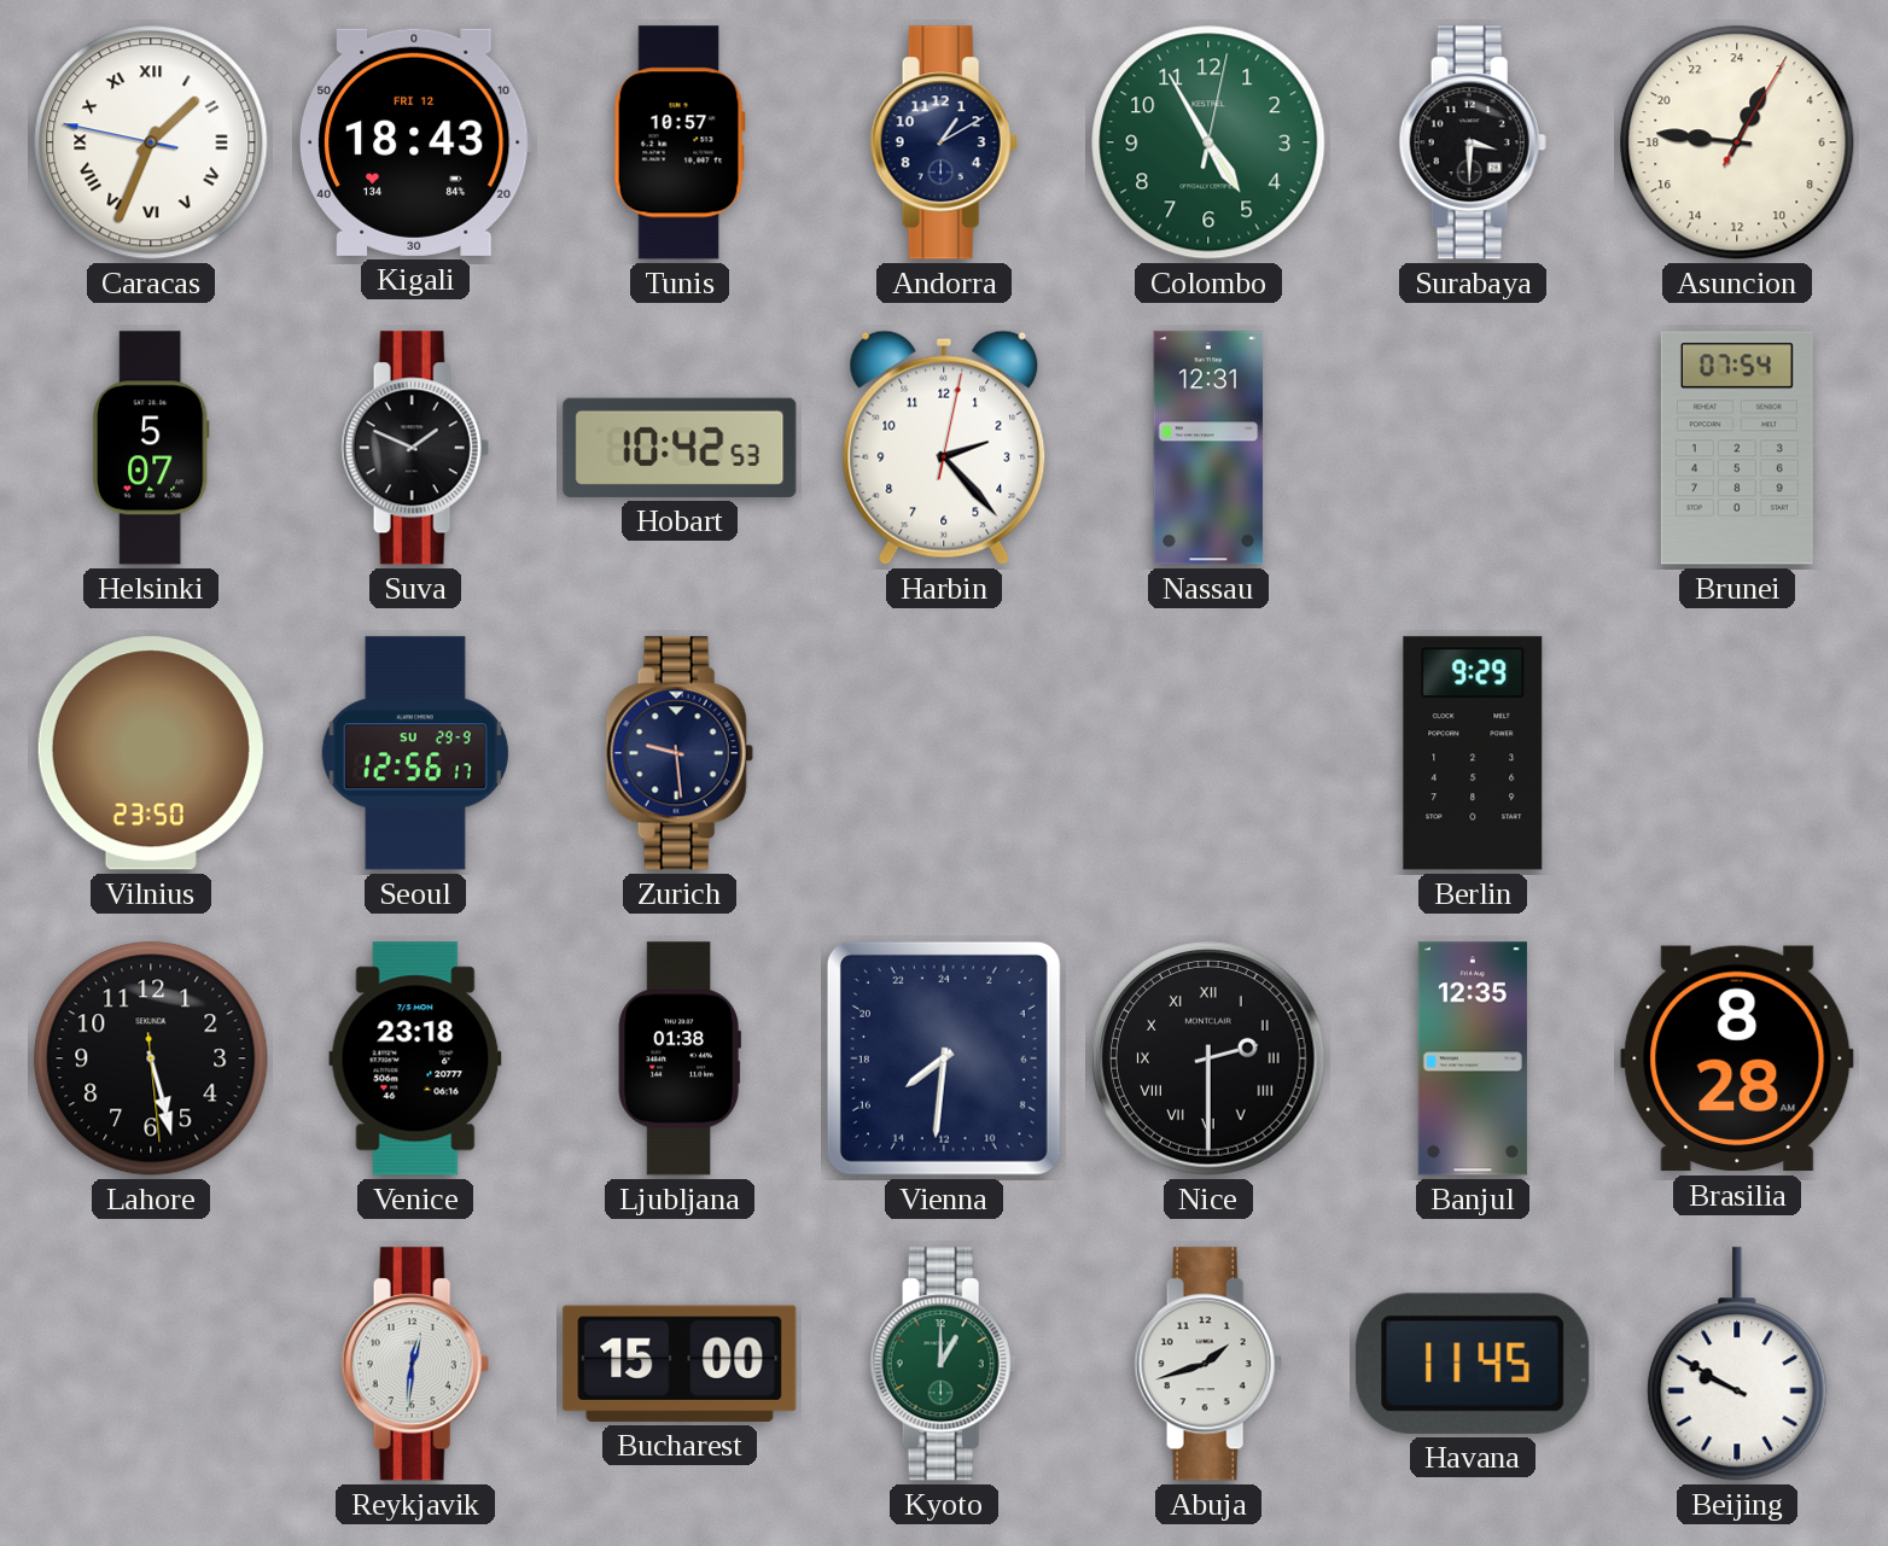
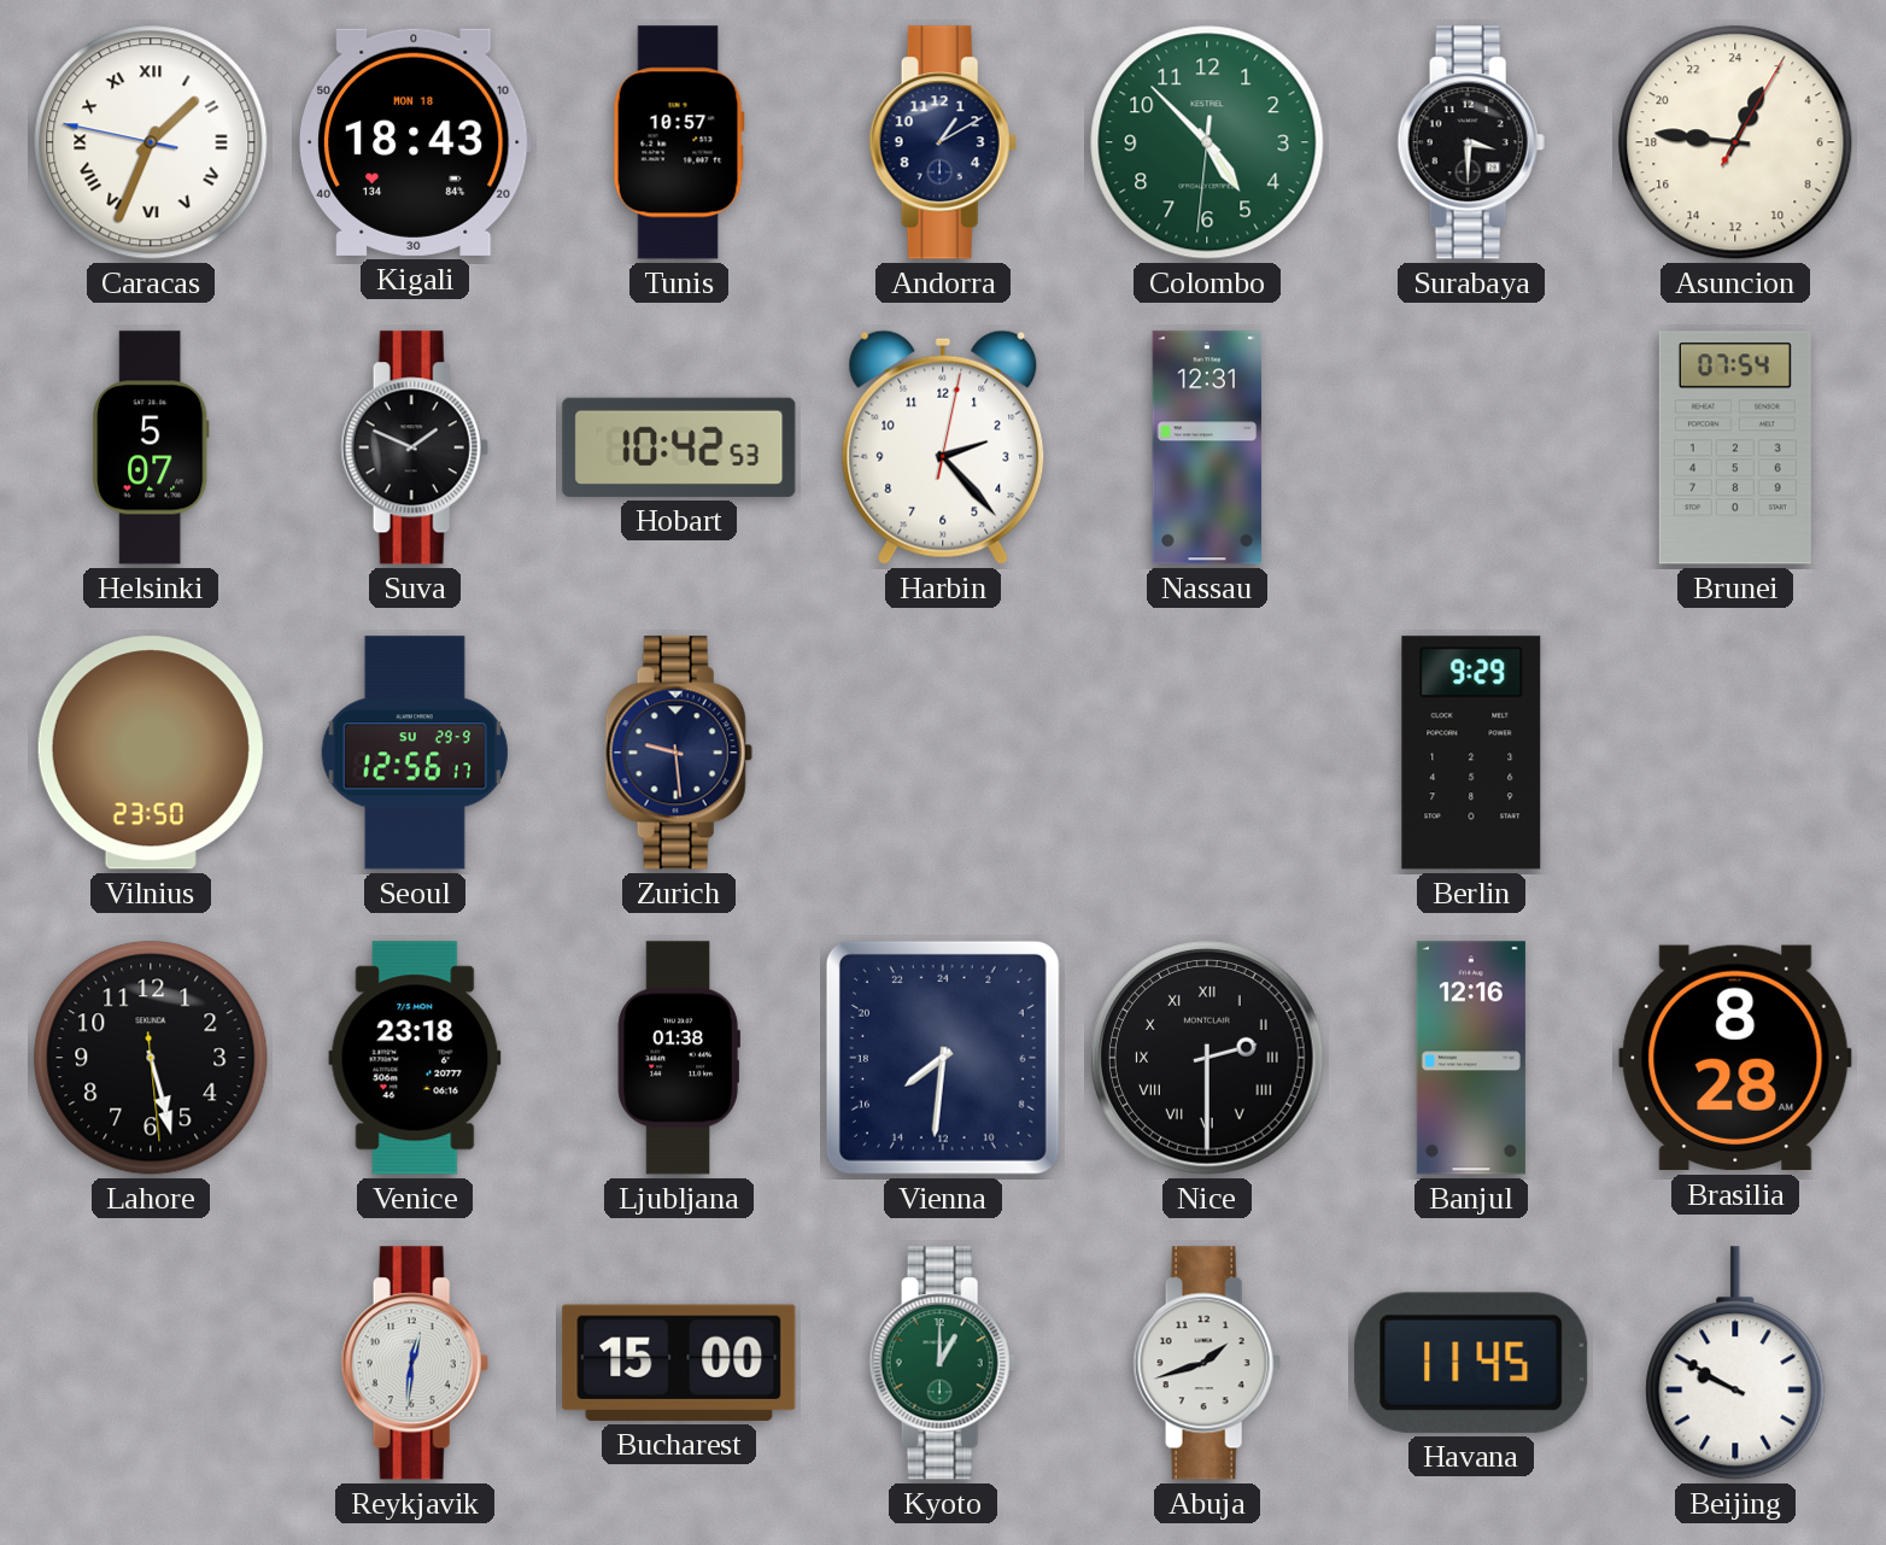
Kigali date: FRI 12 -> MON 18
Colombo: 4:55 -> 4:52
Banjul: 12:35 -> 12:16
